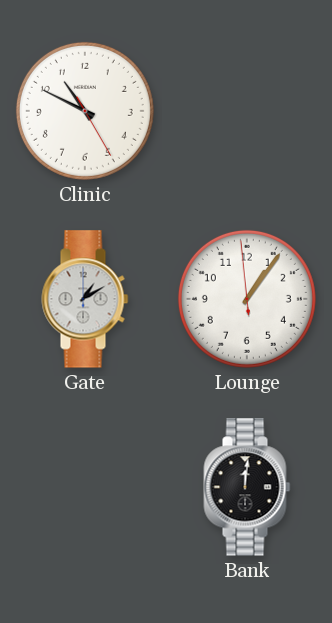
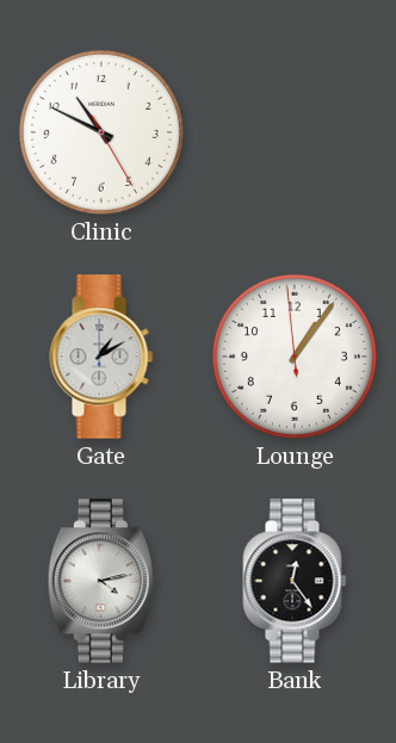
Library: none -> 4:13
Bank: 12:01 -> 12:24
